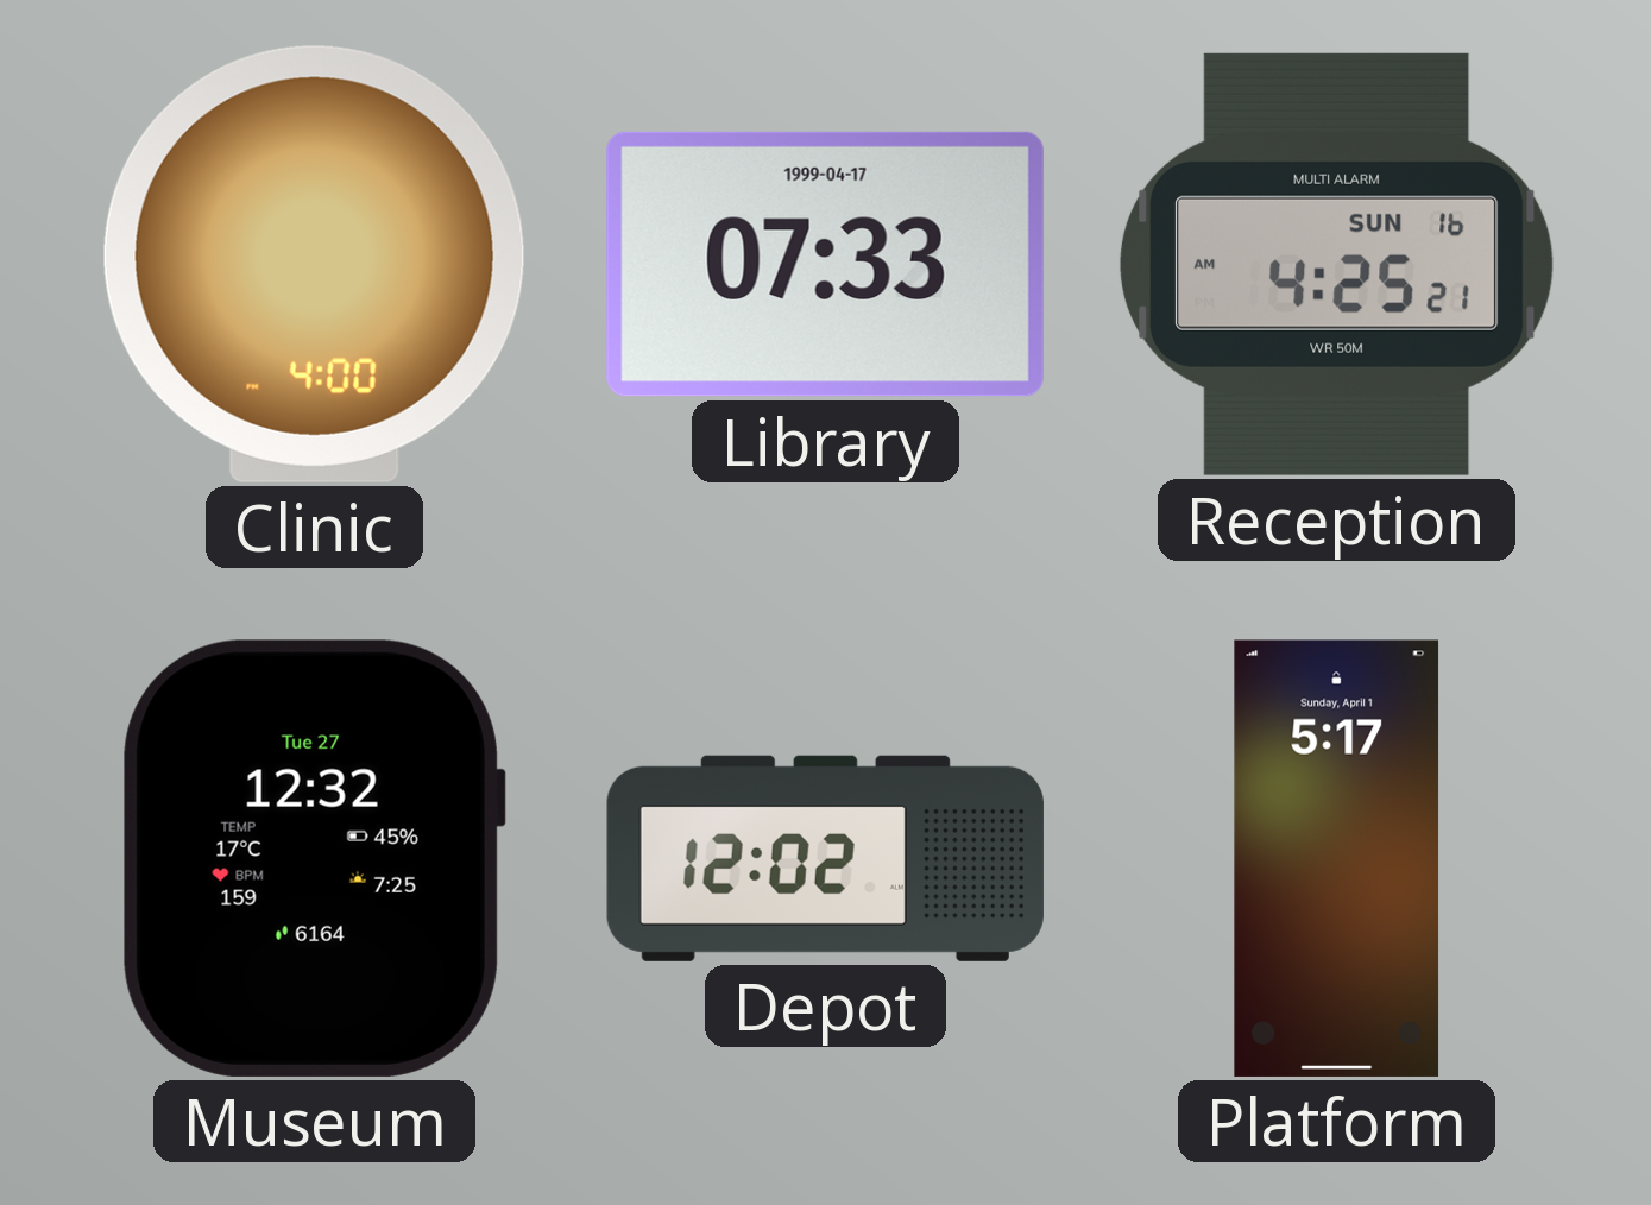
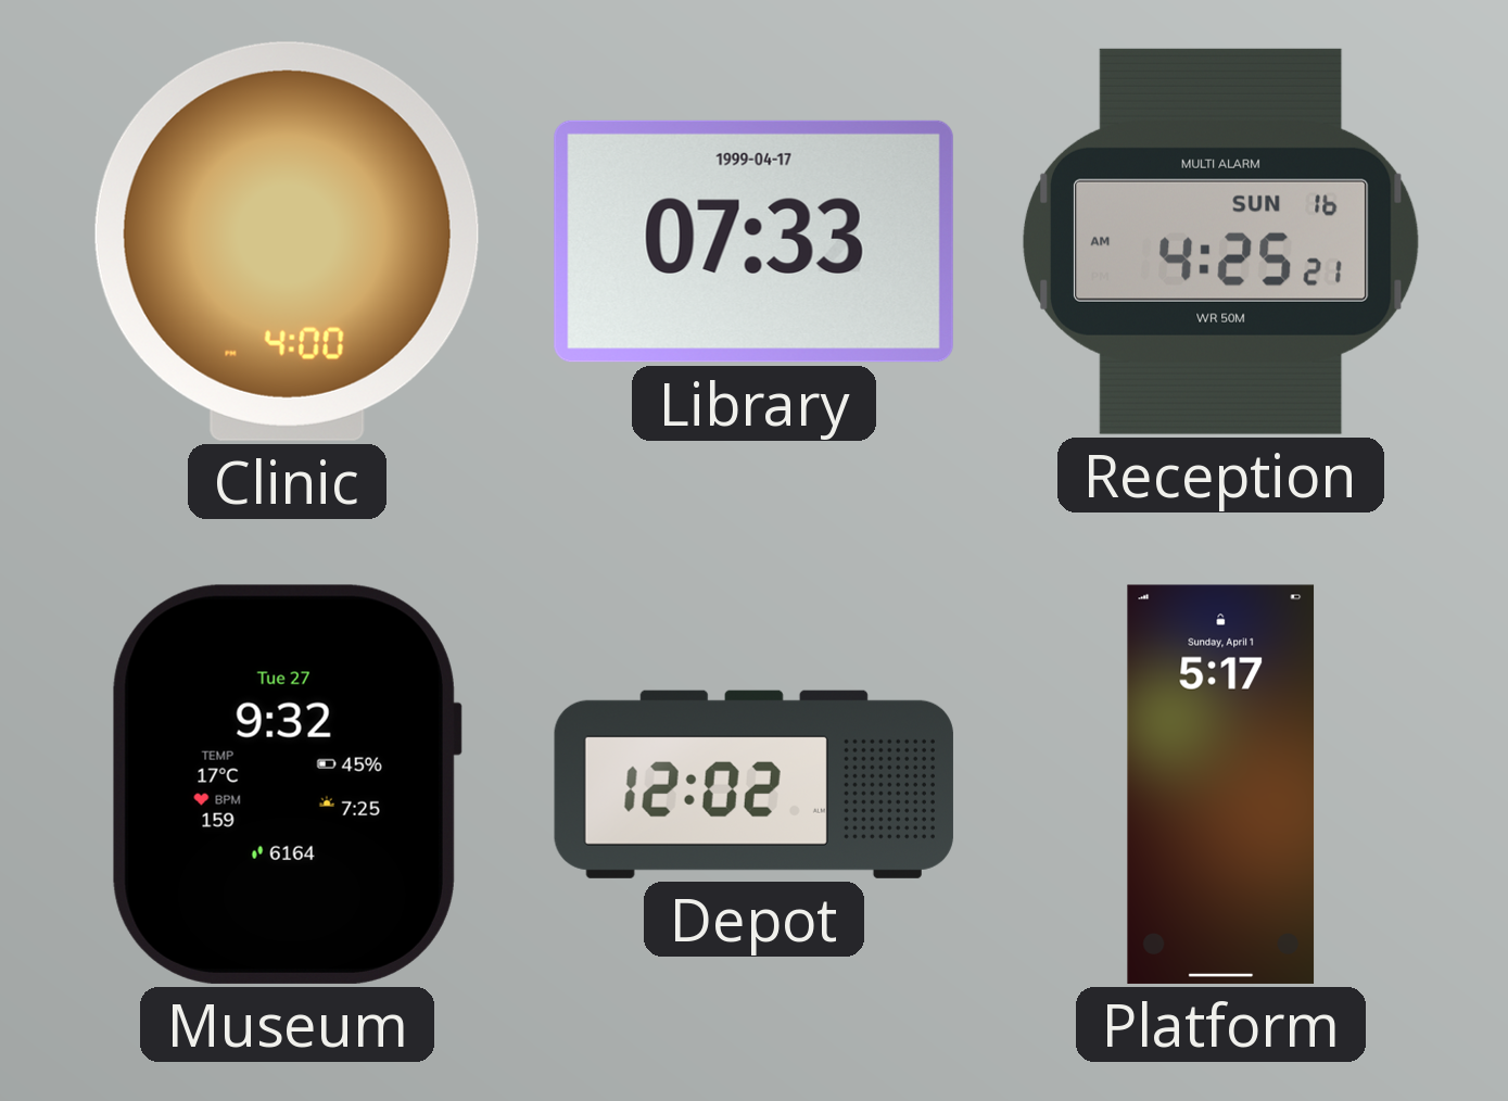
Museum: 12:32 -> 9:32
